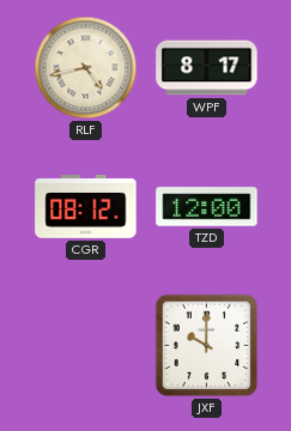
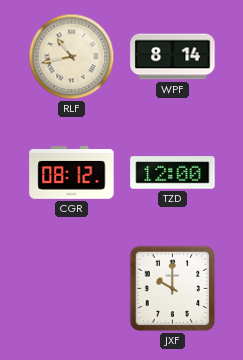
RLF: 4:43 -> 10:43
WPF: 8:17 -> 8:14
